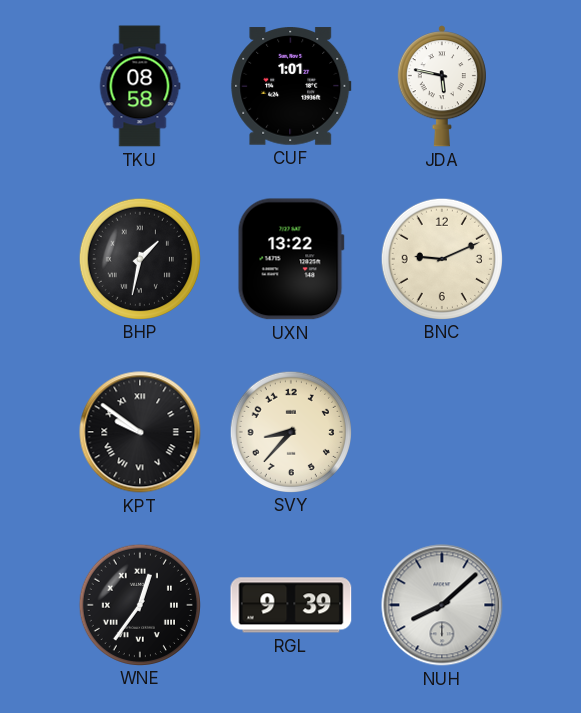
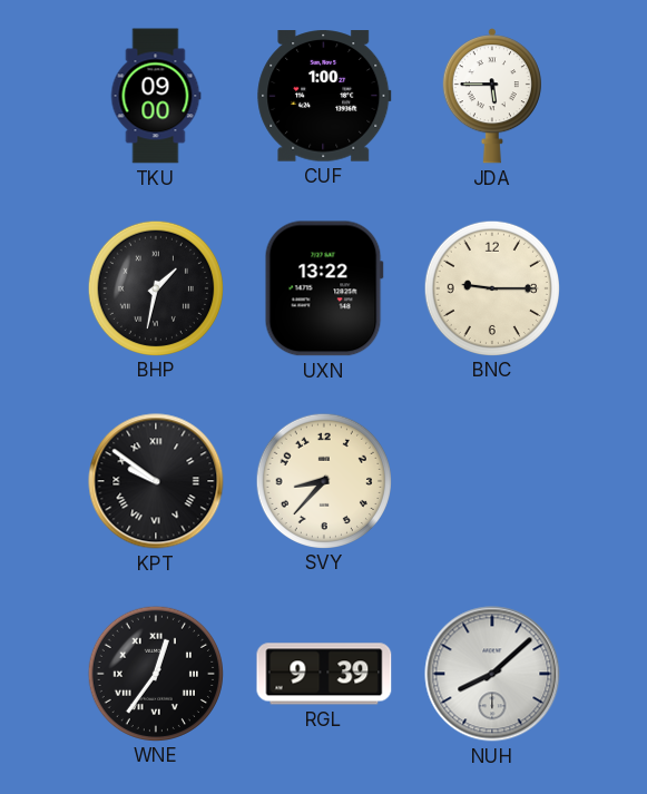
TKU: 08:58 -> 09:00
CUF: 1:01 -> 1:00
JDA: 5:47 -> 5:45
BNC: 9:11 -> 9:15
